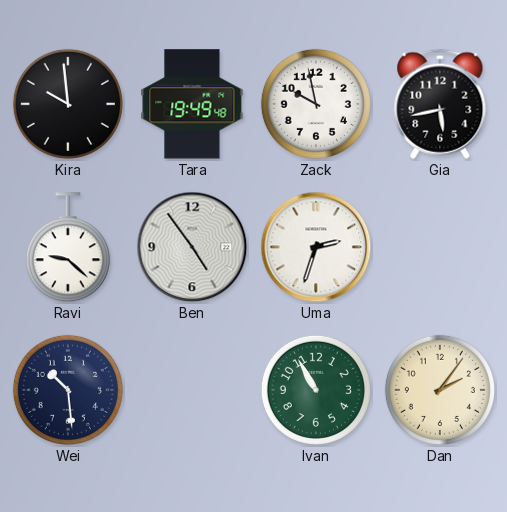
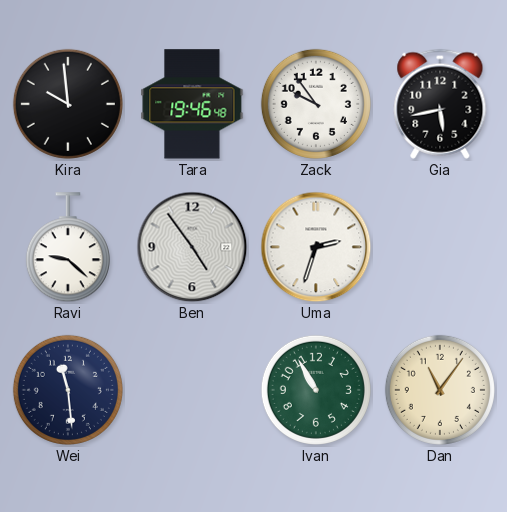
Tara: 19:49 -> 19:46
Zack: 9:58 -> 9:54
Wei: 10:29 -> 11:29
Dan: 2:06 -> 11:06
